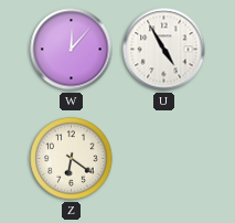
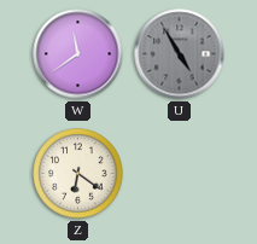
W: 12:07 -> 11:39
U dial: white -> grey
